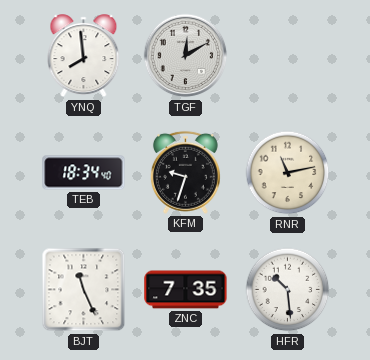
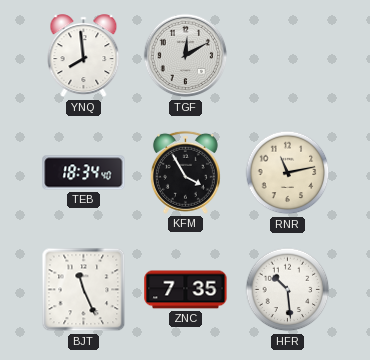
KFM: 9:33 -> 3:55
